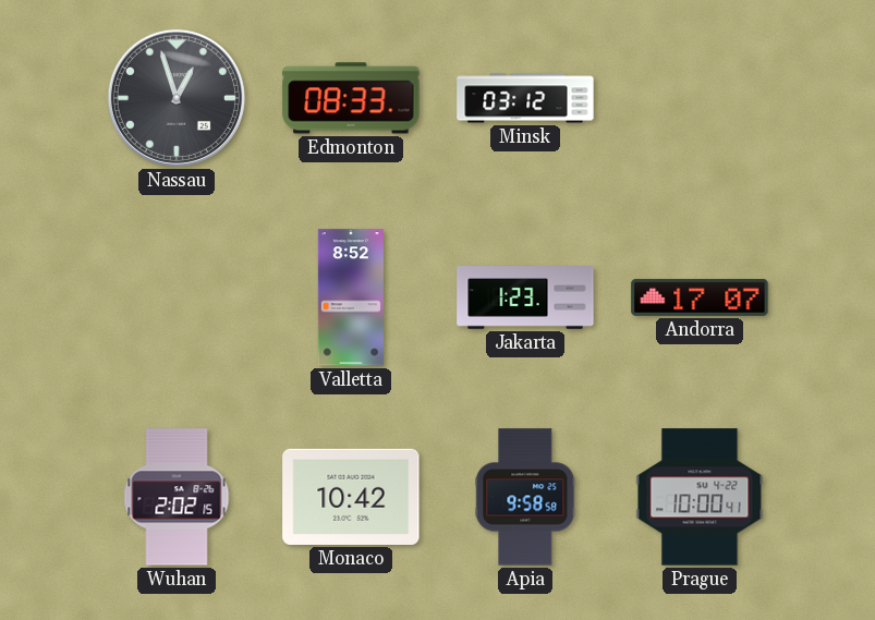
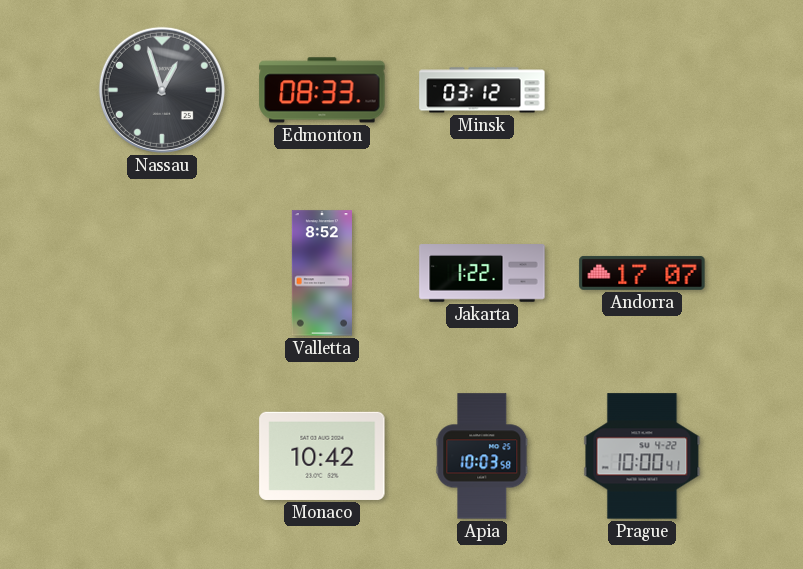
Jakarta: 1:23 -> 1:22
Wuhan: 2:02 -> none
Apia: 9:58 -> 10:03
